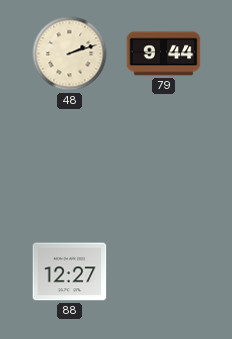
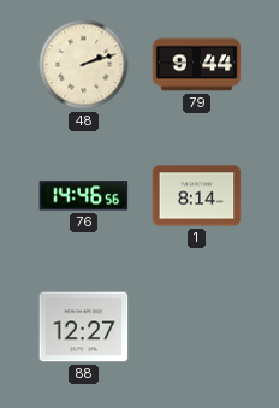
76: none -> 14:46
1: none -> 8:14
